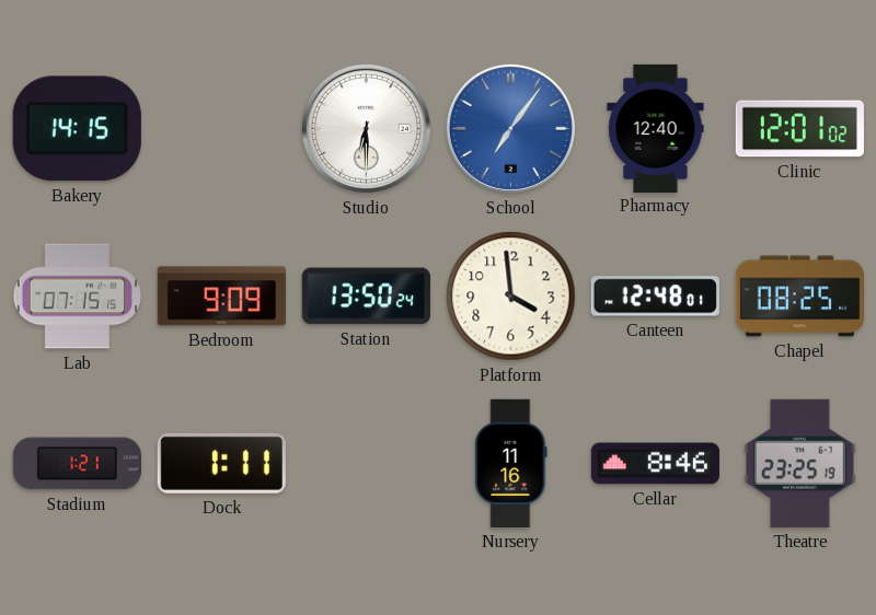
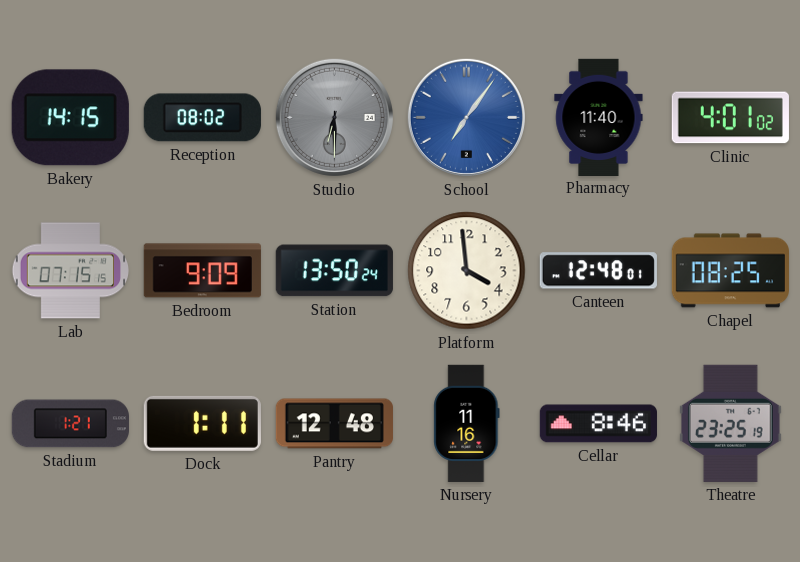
Reception: none -> 08:02
Studio dial: white -> grey
Pharmacy: 12:40 -> 11:40
Clinic: 12:01 -> 4:01
Pantry: none -> 12:48
